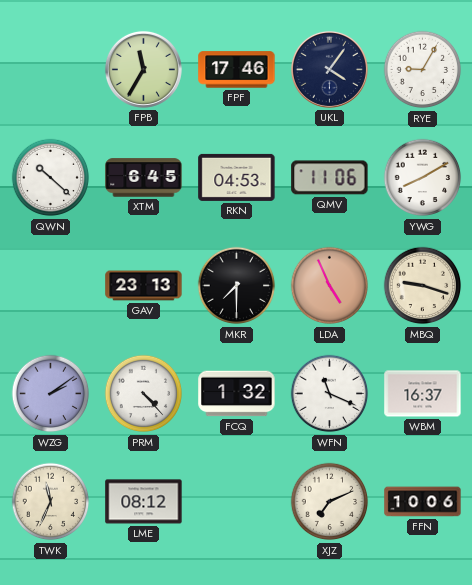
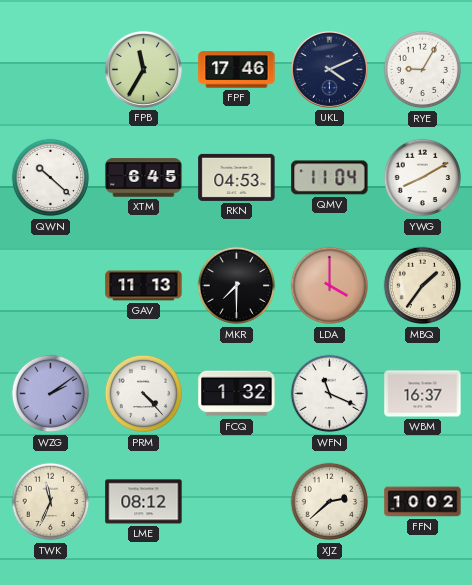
UKL: 4:06 -> 4:11
QMV: 11:06 -> 11:04
GAV: 23:13 -> 11:13
LDA: 4:56 -> 4:00
MBQ: 9:18 -> 1:36
XJZ: 7:11 -> 2:38
FFN: 10:06 -> 10:02
